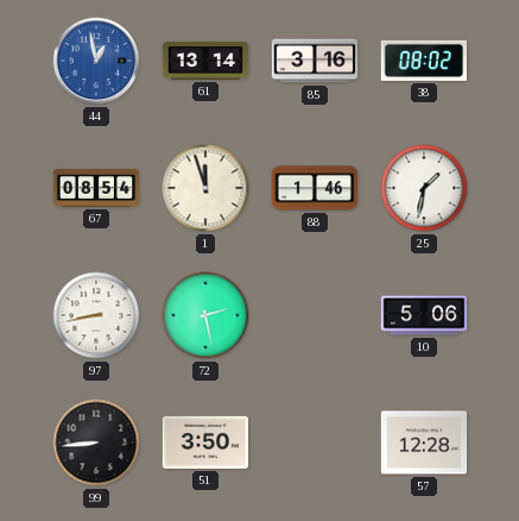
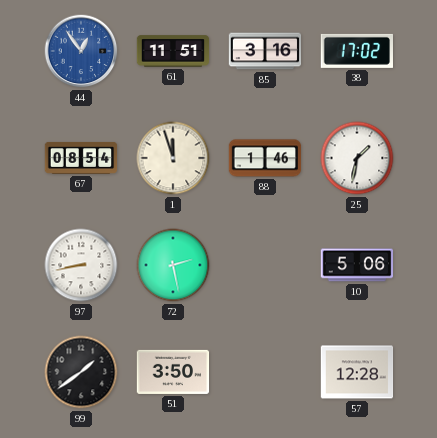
44: 12:58 -> 12:54
61: 13:14 -> 11:51
38: 08:02 -> 17:02
99: 8:44 -> 1:39
